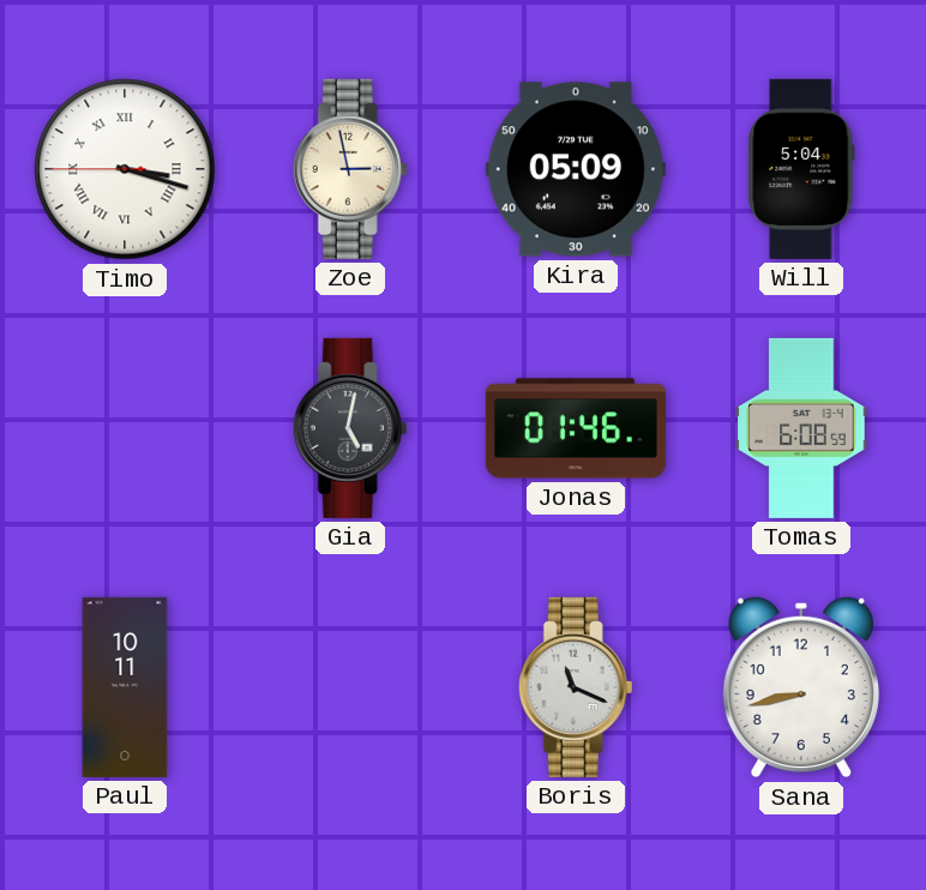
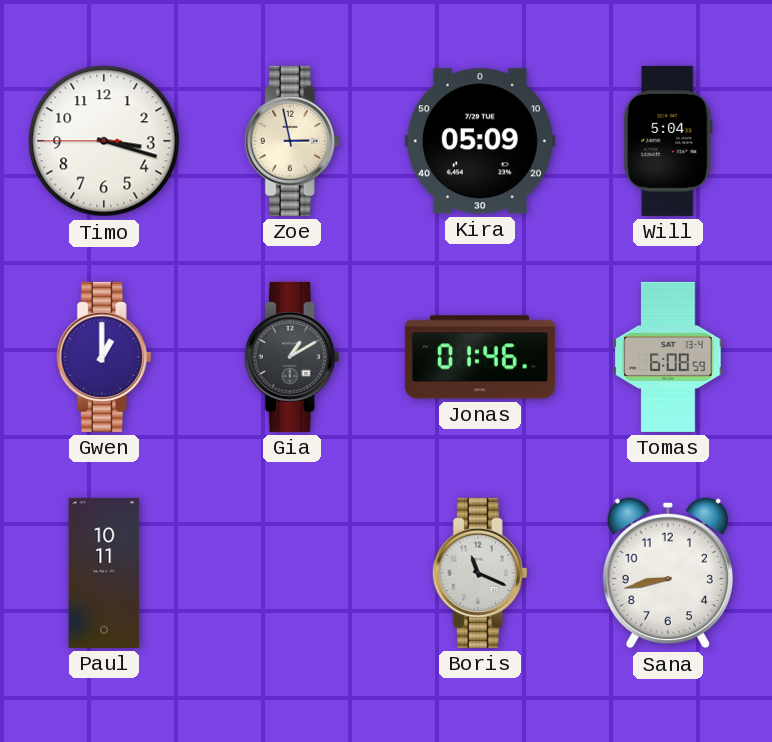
Timo numerals: Roman -> Arabic
Gwen: none -> 1:00
Gia: 5:02 -> 1:10
